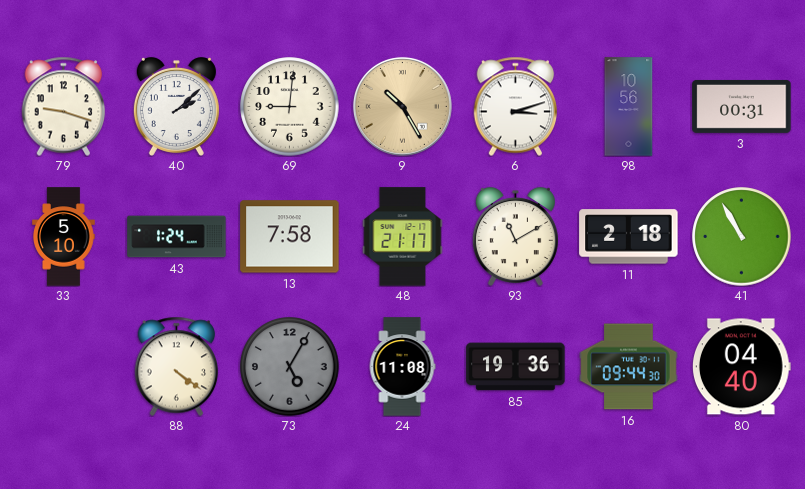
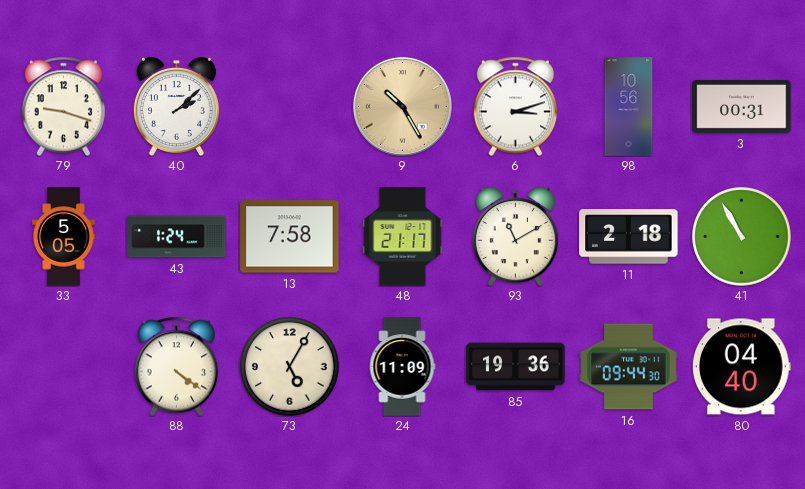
69: 9:01 -> none
33: 5:10 -> 5:05
73 dial: grey -> cream
24: 11:08 -> 11:09
